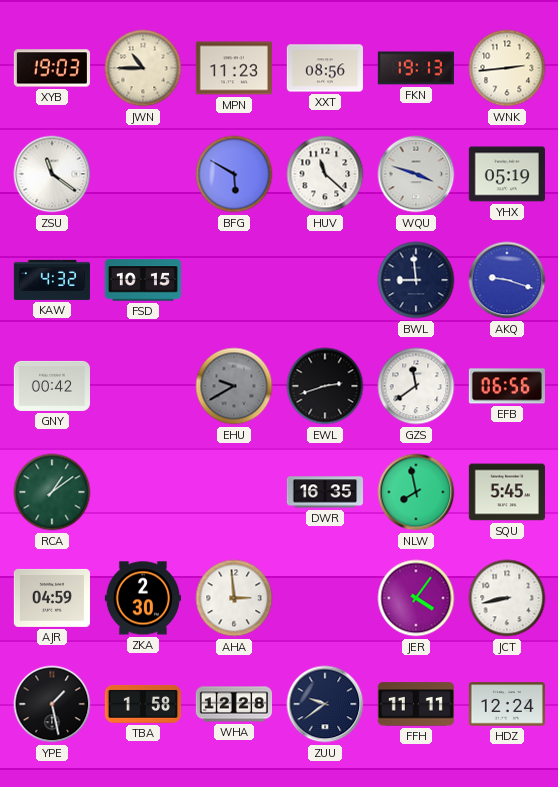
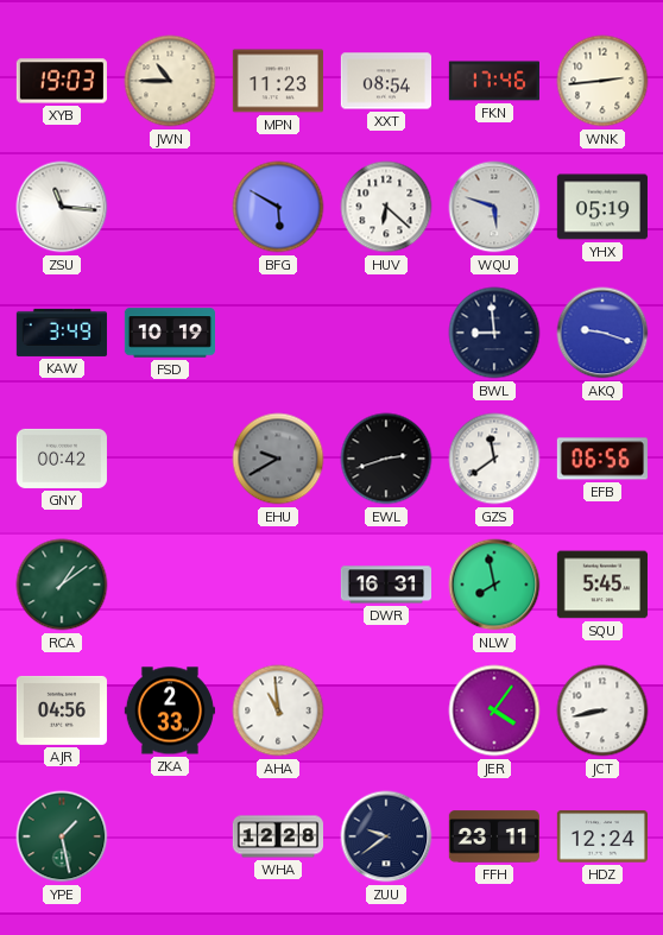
XXT: 08:56 -> 08:54
FKN: 19:13 -> 17:46
ZSU: 11:21 -> 11:16
HUV: 11:22 -> 6:22
WQU: 3:48 -> 5:48
KAW: 4:32 -> 3:49
FSD: 10:15 -> 10:19
DWR: 16:35 -> 16:31
AJR: 04:59 -> 04:56
ZKA: 2:30 -> 2:33
AHA: 2:59 -> 10:59
YPE dial: black -> green
TBA: 1:58 -> none
FFH: 11:11 -> 23:11
